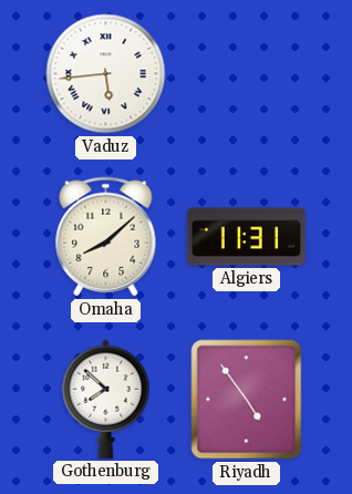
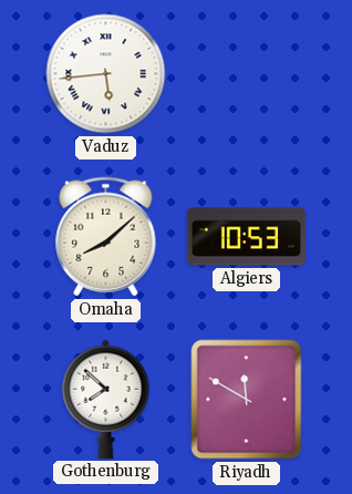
Algiers: 11:31 -> 10:53
Riyadh: 4:54 -> 11:50
